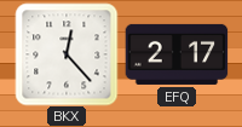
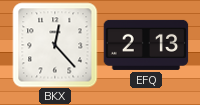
EFQ: 2:17 -> 2:13
